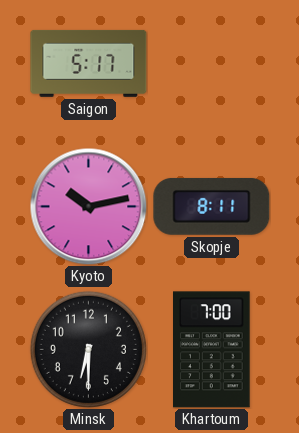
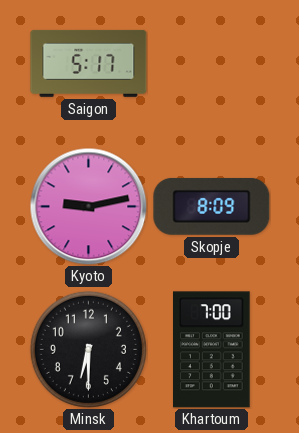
Kyoto: 10:13 -> 9:13
Skopje: 8:11 -> 8:09
